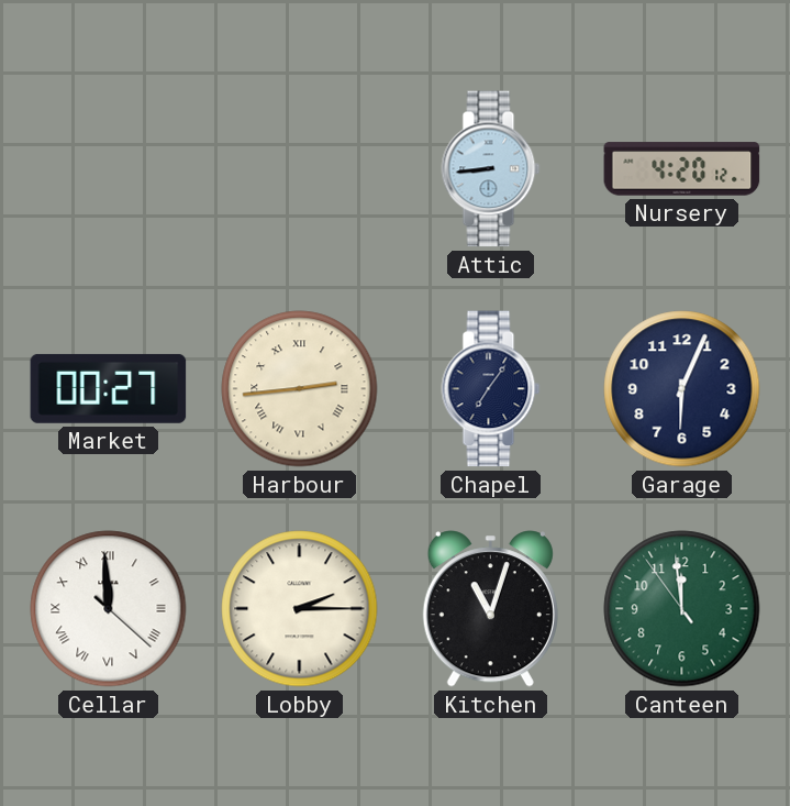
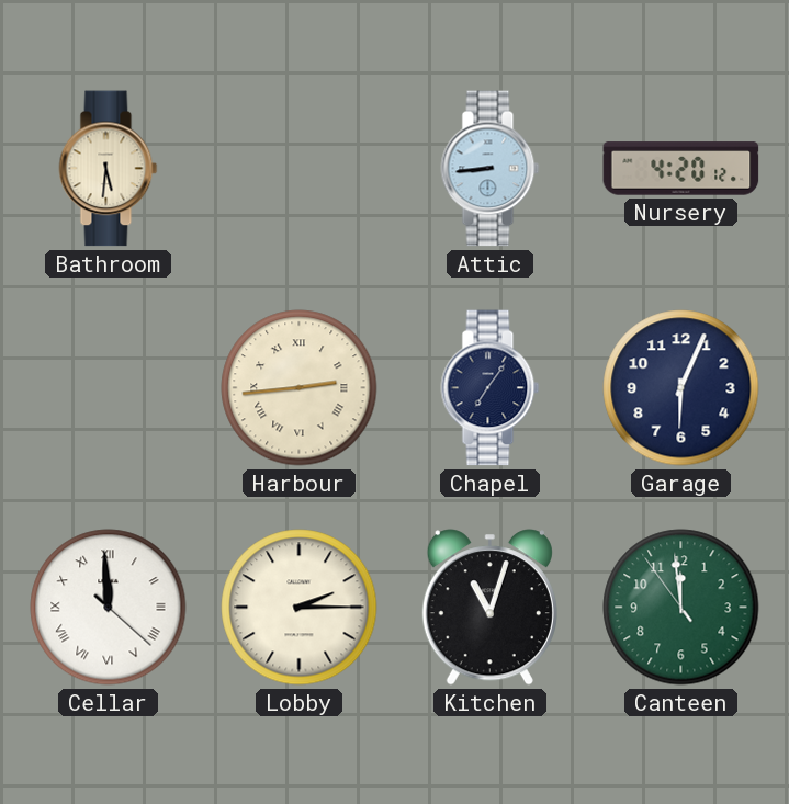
Bathroom: none -> 5:31
Market: 00:27 -> none
